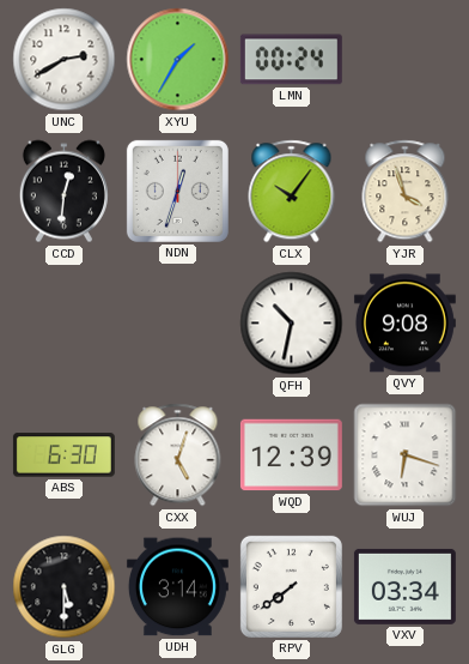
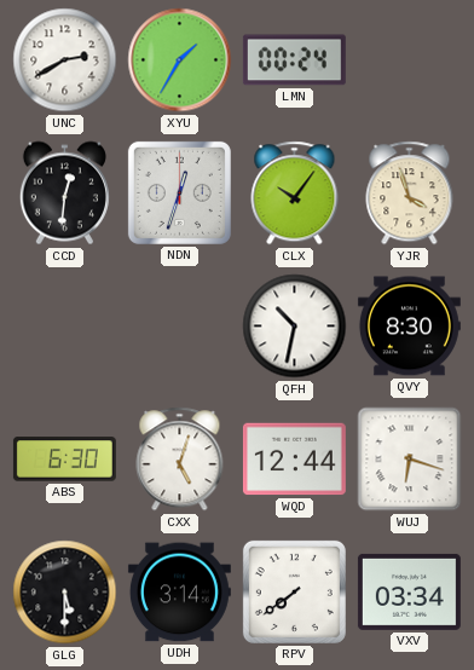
QVY: 9:08 -> 8:30
WQD: 12:39 -> 12:44
